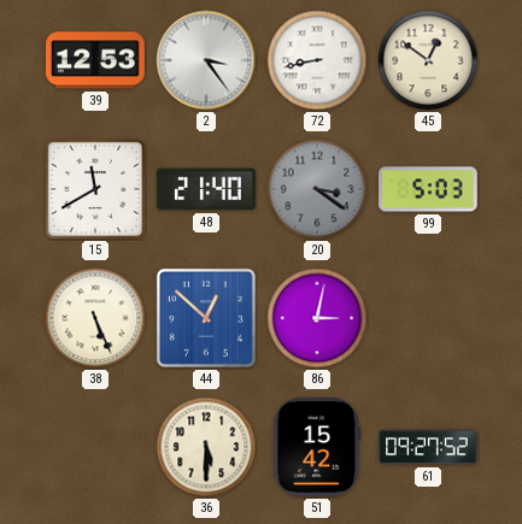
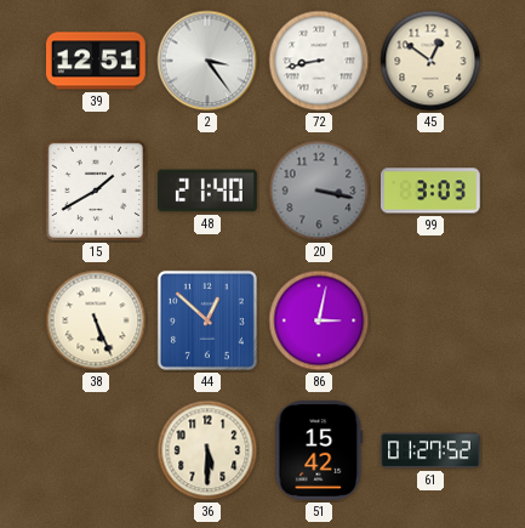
39: 12:53 -> 12:51
15: 11:40 -> 1:40
20: 3:21 -> 3:17
99: 5:03 -> 3:03
61: 09:27 -> 01:27
